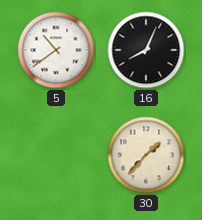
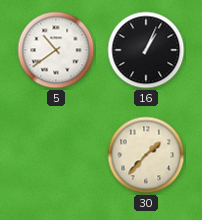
16: 8:04 -> 1:04
